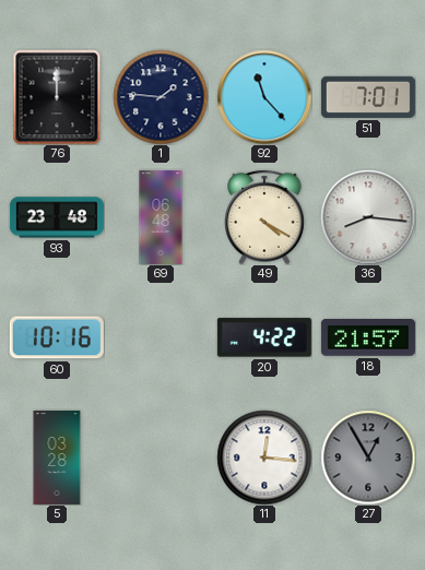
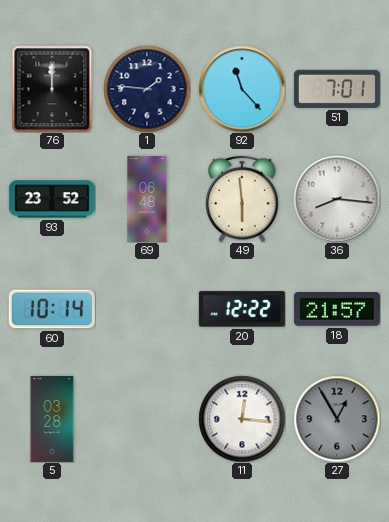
93: 23:48 -> 23:52
49: 4:20 -> 5:59
60: 10:16 -> 10:14
20: 4:22 -> 12:22
